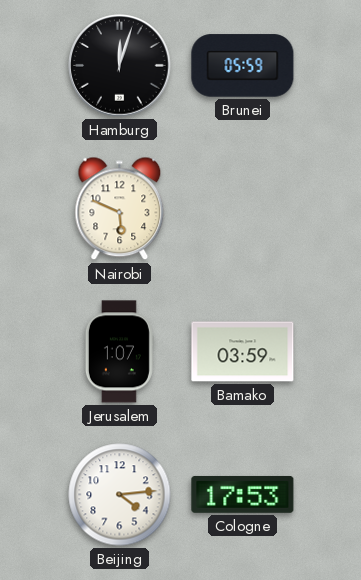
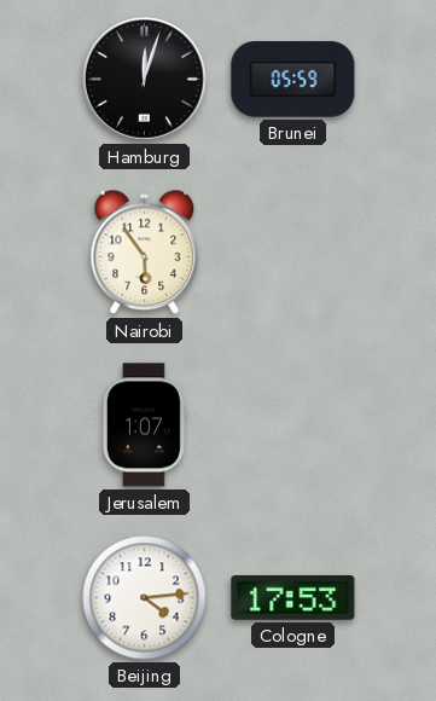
Nairobi: 5:49 -> 5:54
Bamako: 03:59 -> none
